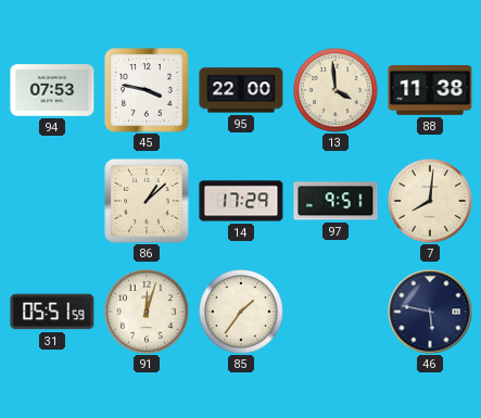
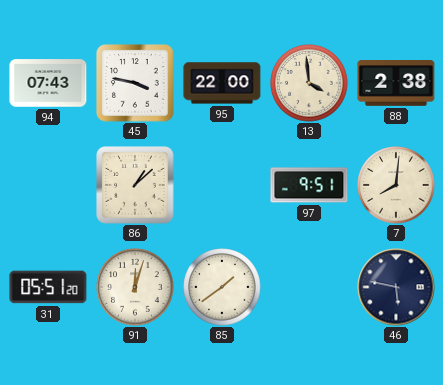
94: 07:53 -> 07:43
88: 11:38 -> 2:38
14: 17:29 -> none
31: 05:51:59 -> 05:51:20
85: 1:36 -> 1:39
